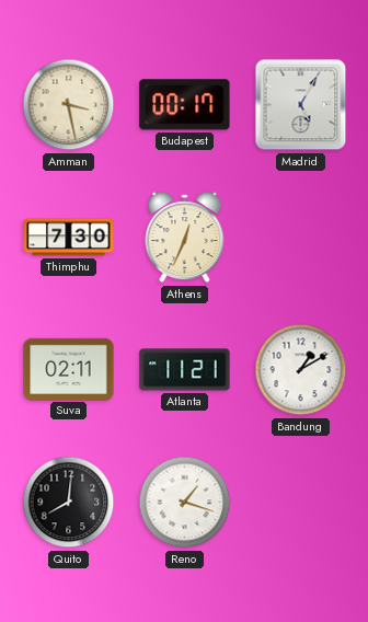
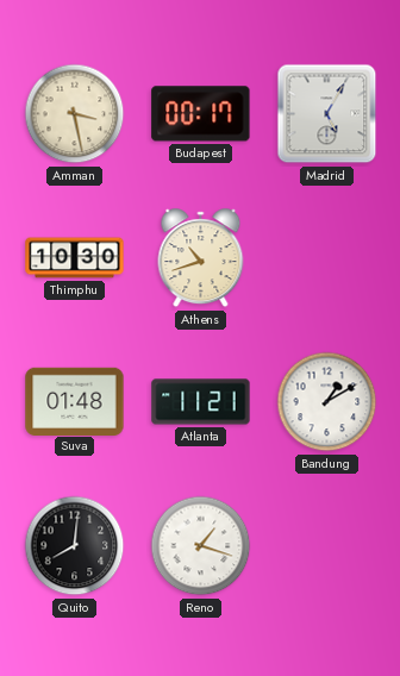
Thimphu: 7:30 -> 10:30
Athens: 12:34 -> 10:42
Suva: 02:11 -> 01:48
